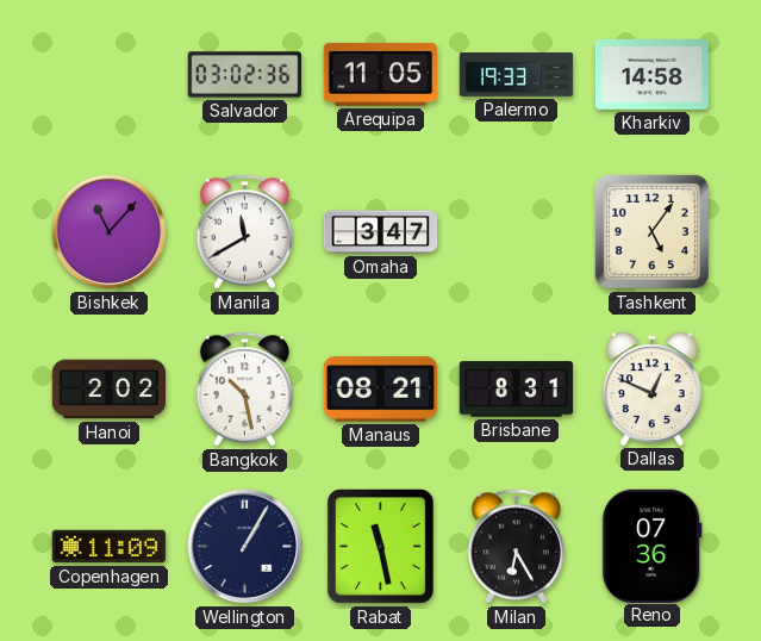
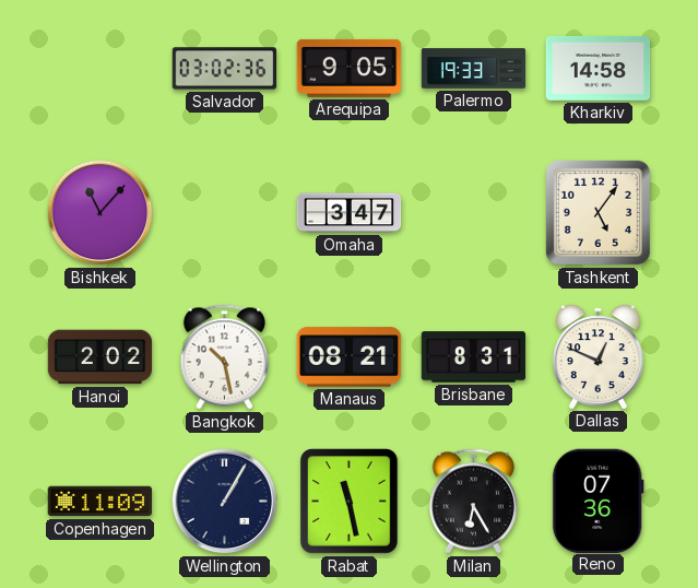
Arequipa: 11:05 -> 9:05
Manila: 11:40 -> none
